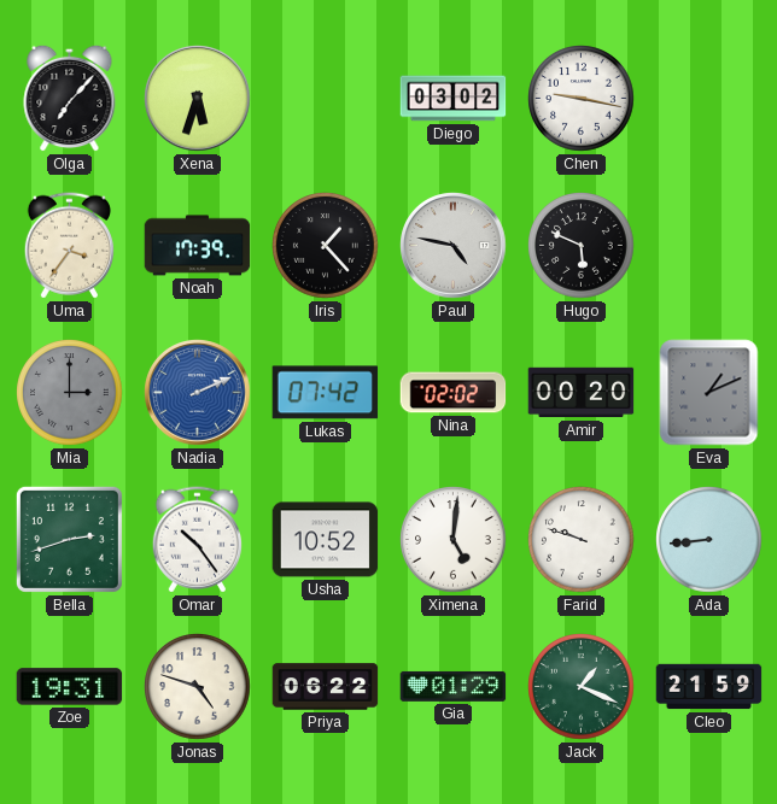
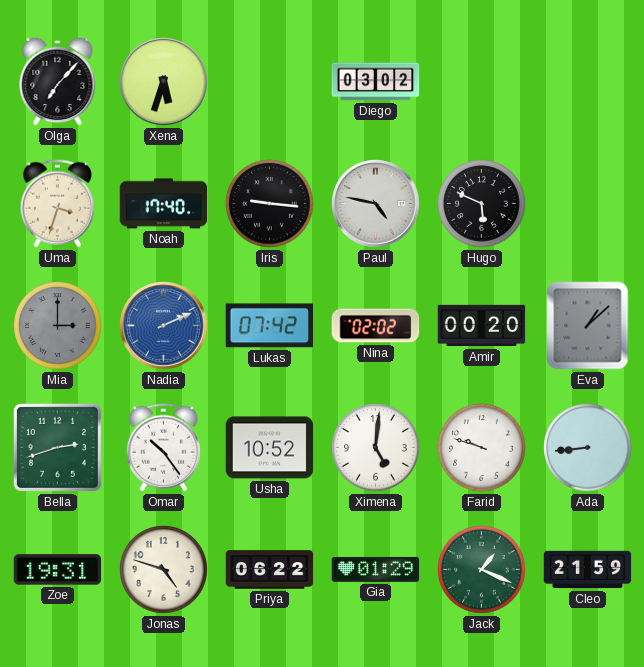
Chen: 9:17 -> none
Uma: 3:36 -> 3:33
Noah: 17:39 -> 17:40
Iris: 1:23 -> 9:16
Eva: 1:11 -> 1:08
